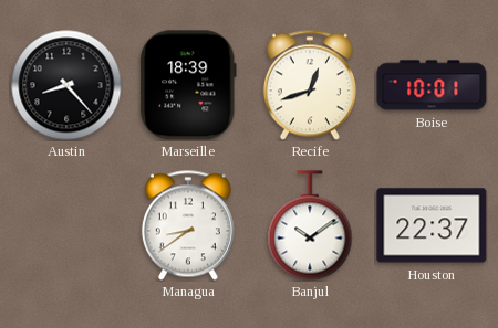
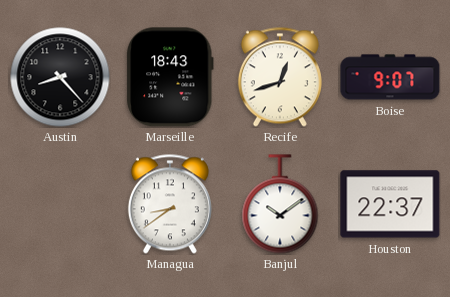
Marseille: 18:39 -> 18:43
Boise: 10:01 -> 9:07
